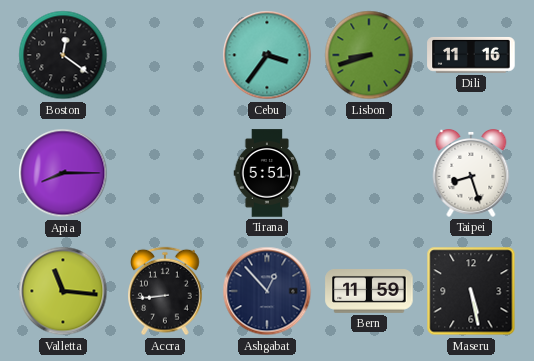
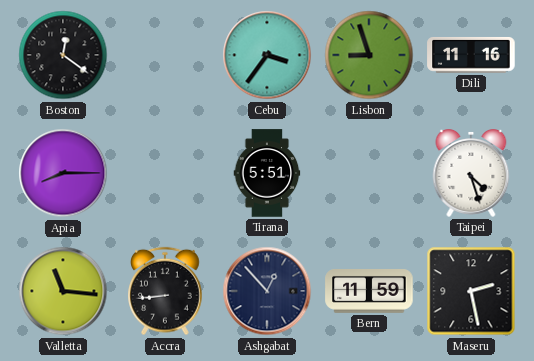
Lisbon: 8:42 -> 8:57
Taipei: 8:27 -> 4:27
Maseru: 5:28 -> 2:28
